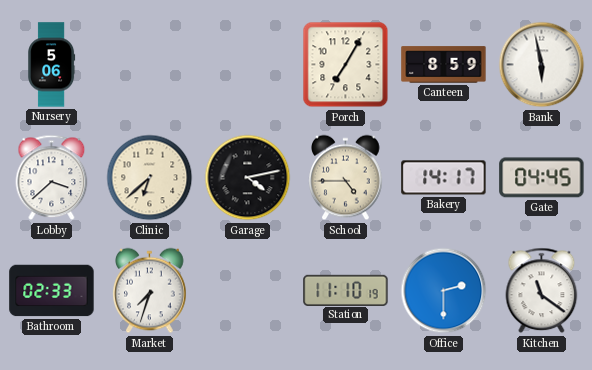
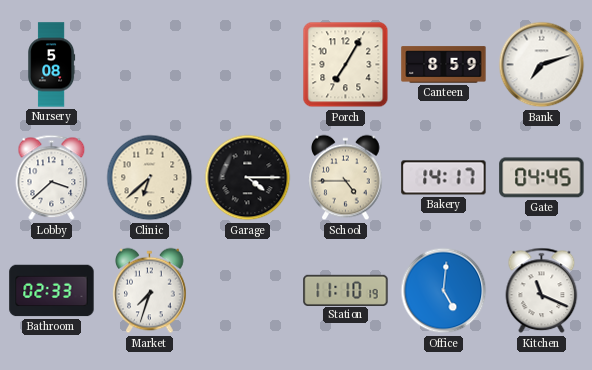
Nursery: 5:06 -> 5:08
Bank: 5:58 -> 7:12
Garage: 4:13 -> 4:15
Office: 2:30 -> 5:01
Kitchen: 11:21 -> 11:19
